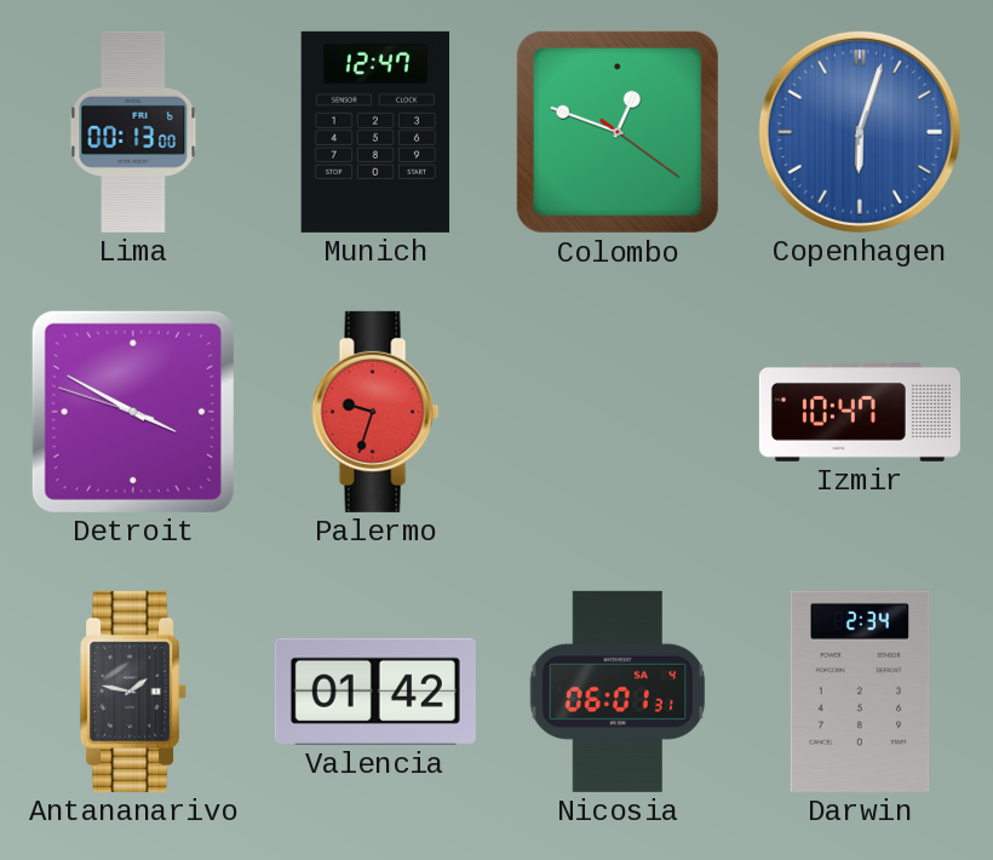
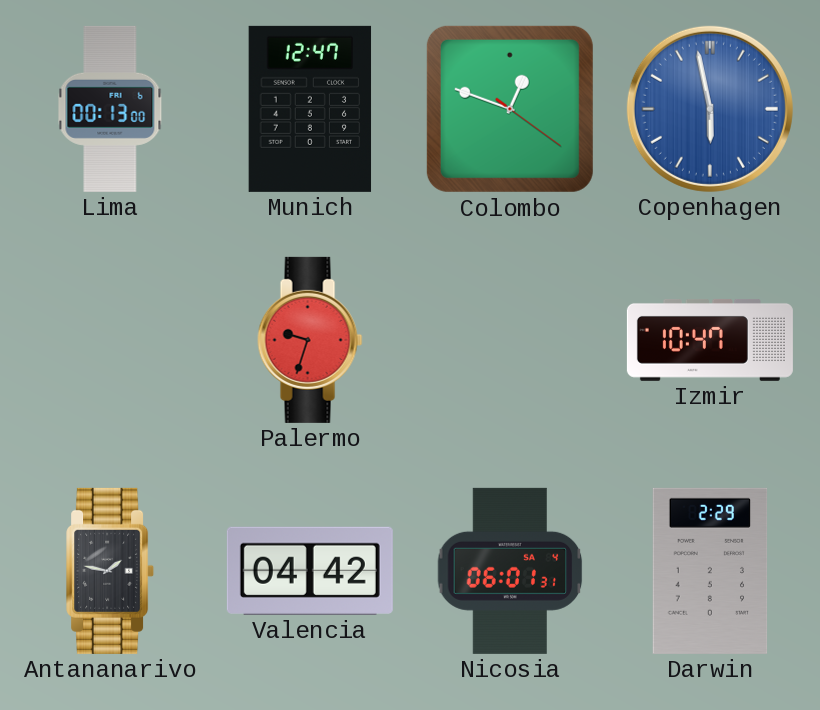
Copenhagen: 6:03 -> 5:58
Detroit: 3:49 -> none
Valencia: 01:42 -> 04:42
Darwin: 2:34 -> 2:29
